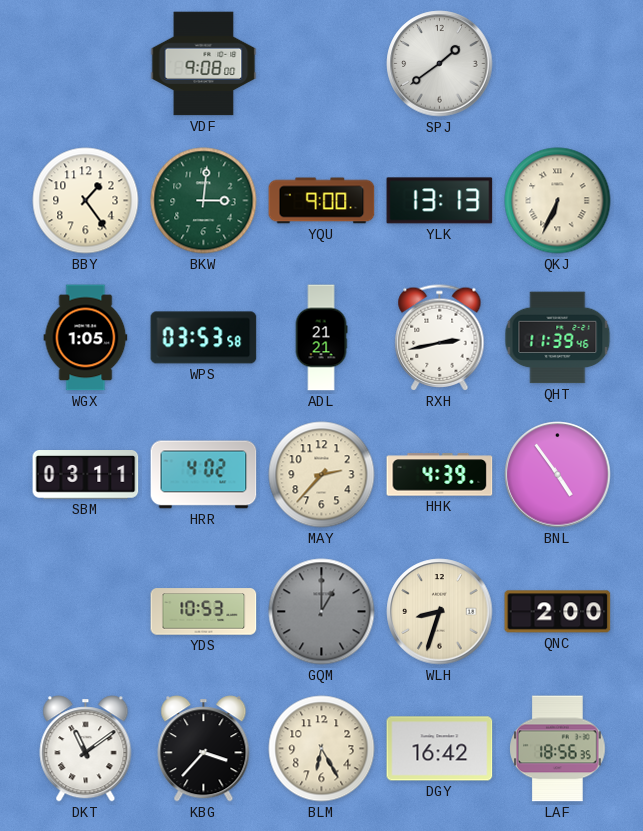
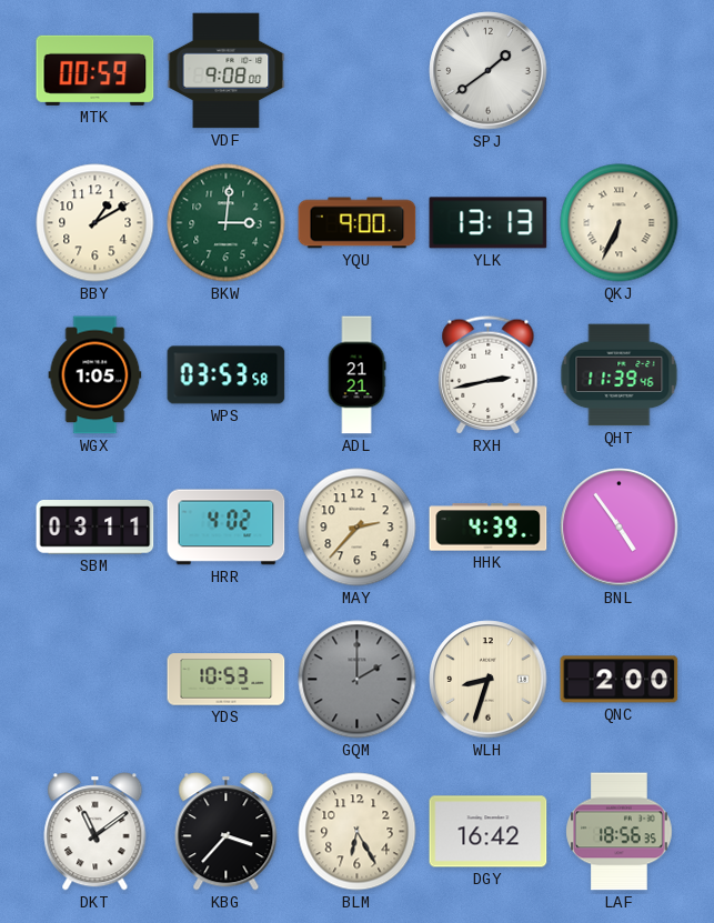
MTK: none -> 00:59
BBY: 1:24 -> 1:10
GQM: 1:00 -> 2:00
